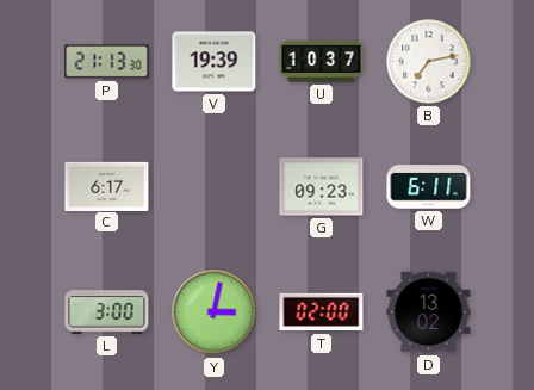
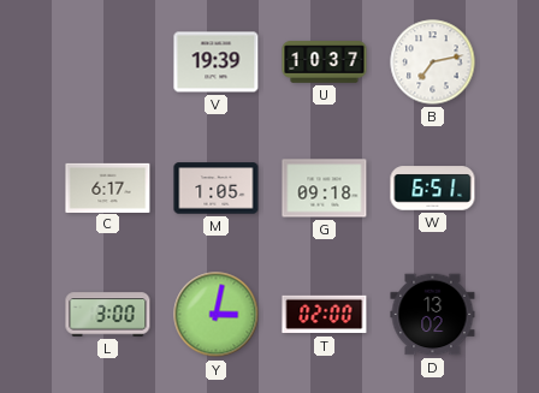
P: 21:13 -> none
M: none -> 1:05
G: 09:23 -> 09:18
W: 6:11 -> 6:51
